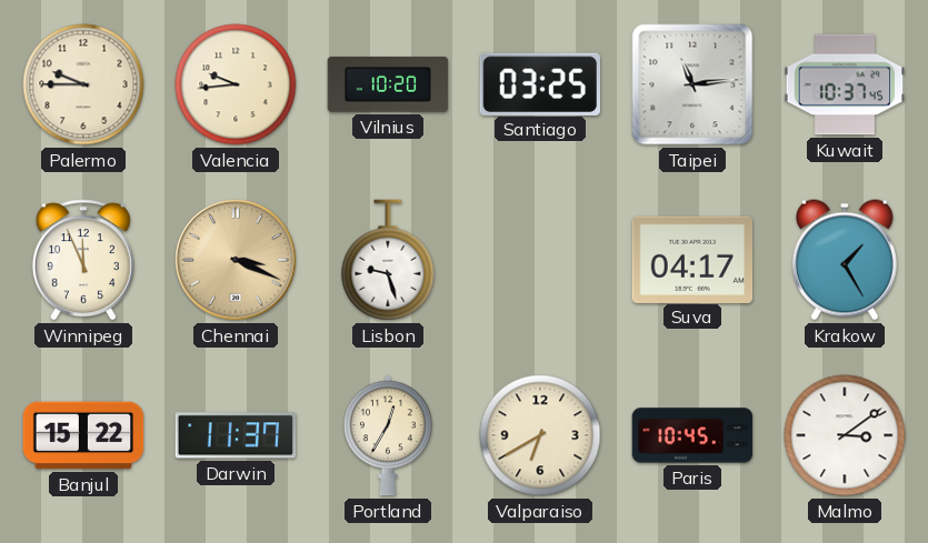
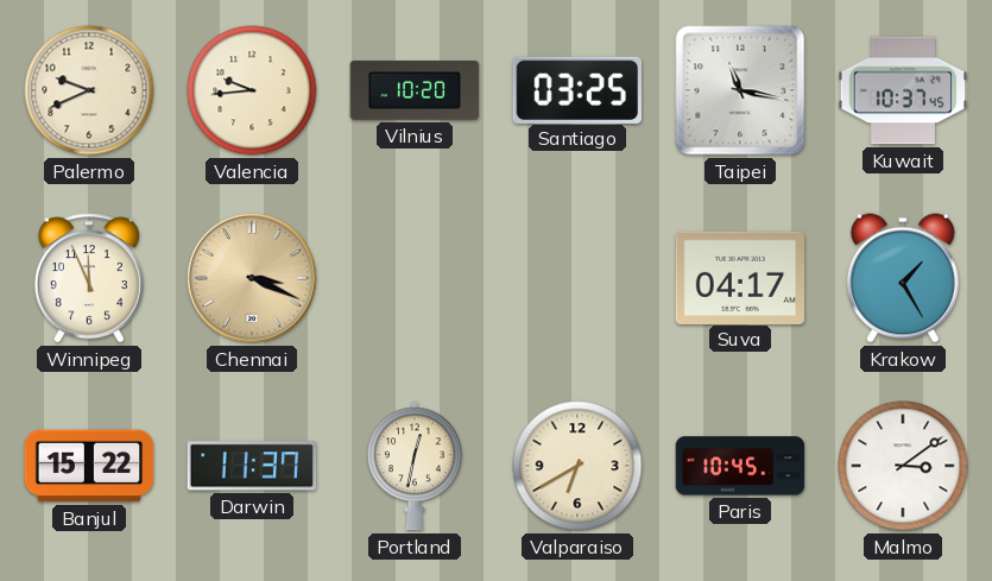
Palermo: 9:45 -> 9:41
Taipei: 11:14 -> 11:17
Lisbon: 9:27 -> none
Portland: 12:35 -> 12:32
